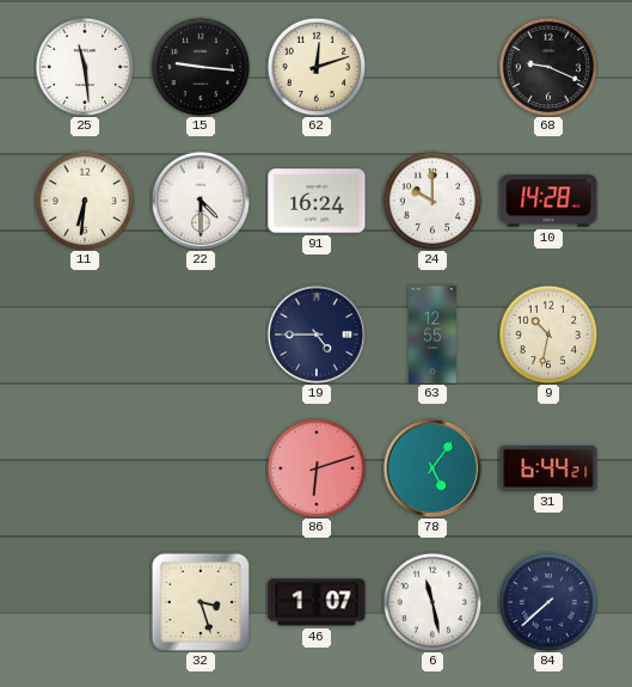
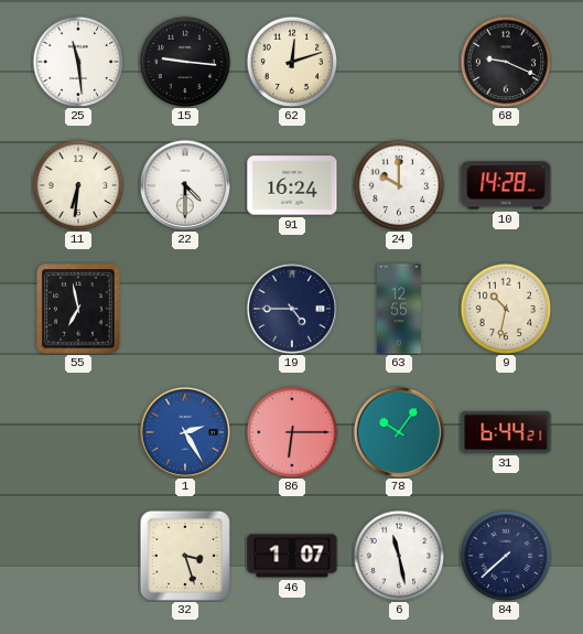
55: none -> 6:58
1: none -> 2:25
86: 6:12 -> 6:15
78: 5:06 -> 10:06
